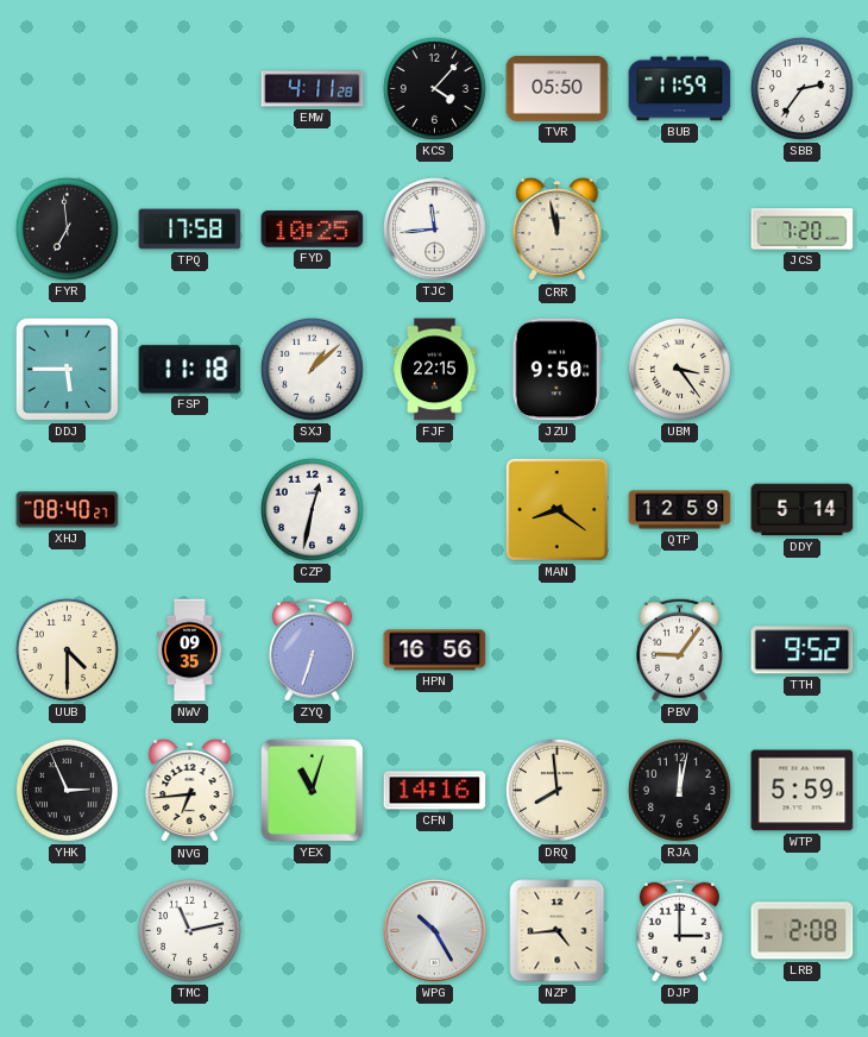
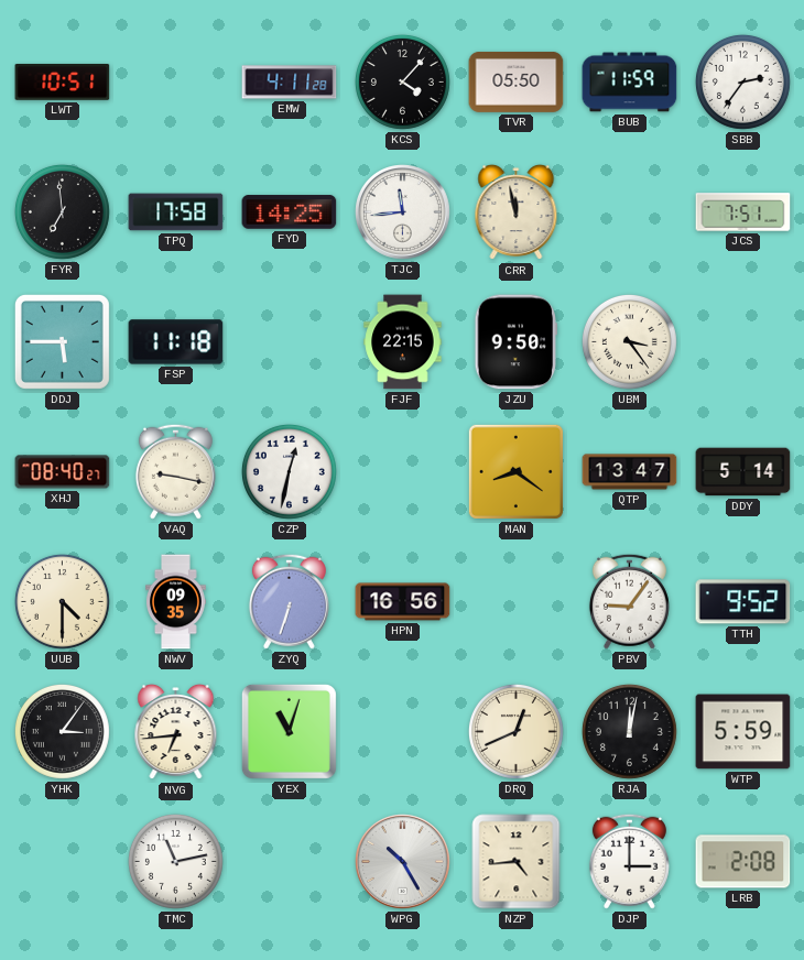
LWT: none -> 10:51
FYD: 10:25 -> 14:25
JCS: 7:20 -> 7:51
SXJ: 1:08 -> none
VAQ: none -> 9:17
QTP: 12:59 -> 13:47
YHK: 2:56 -> 3:06
CFN: 14:16 -> none
DRQ: 7:59 -> 12:41
